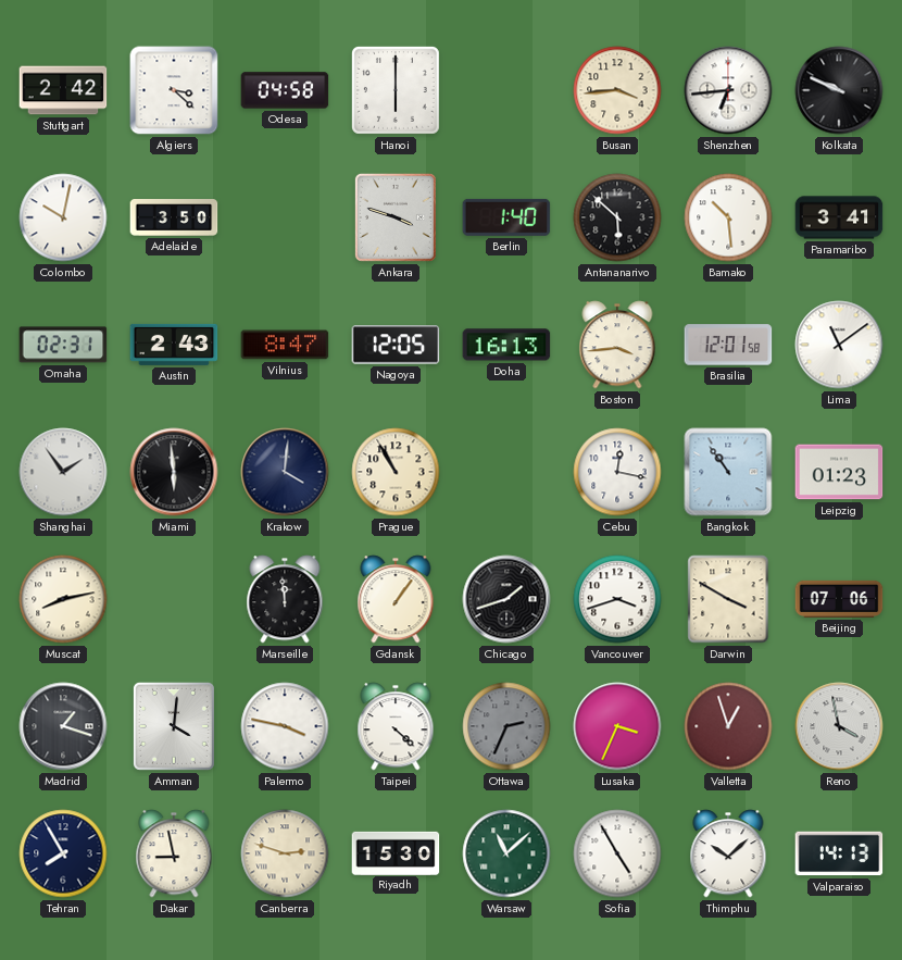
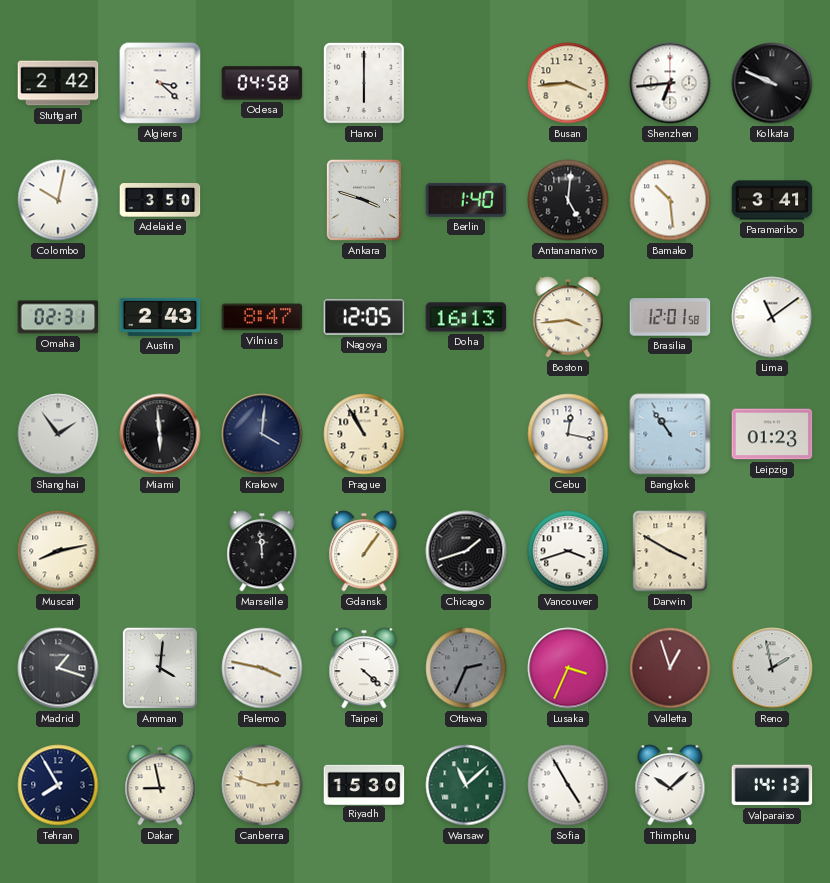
Antananarivo: 5:52 -> 5:01
Beijing: 07:06 -> none
Reno: 3:58 -> 1:58
